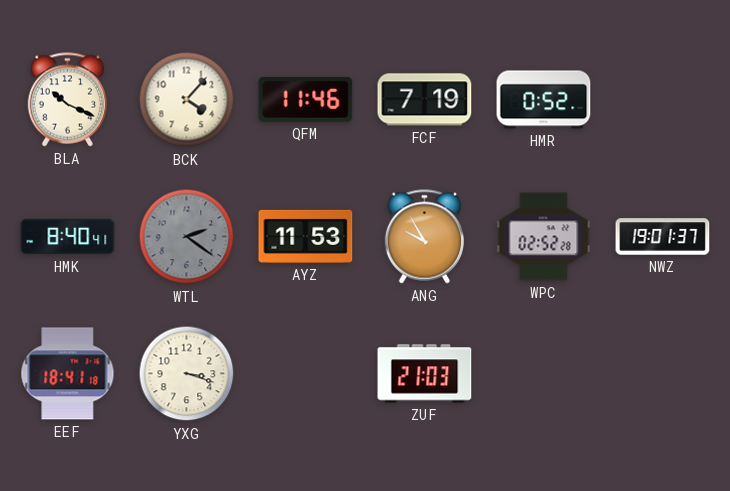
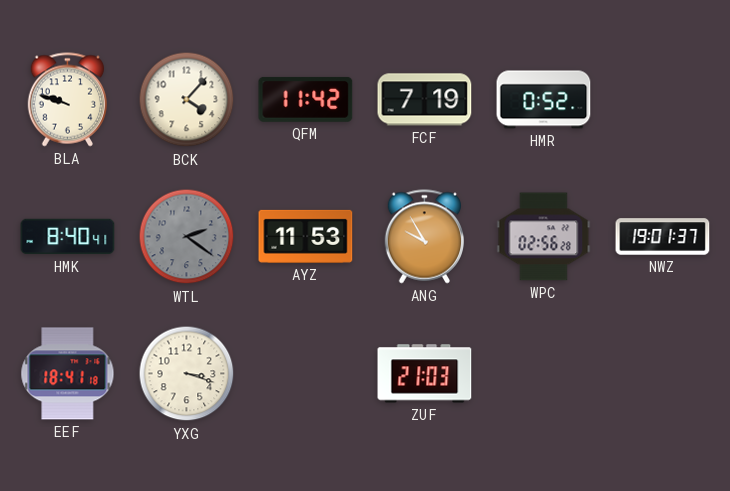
BLA: 10:19 -> 9:48
QFM: 11:46 -> 11:42
WPC: 02:52 -> 02:56
